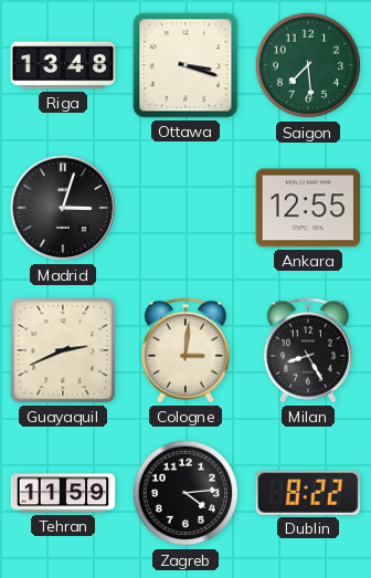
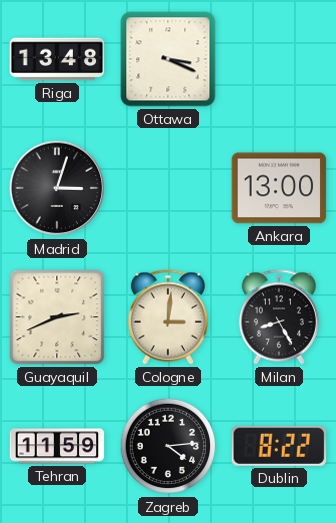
Ottawa: 3:18 -> 3:19
Saigon: 7:29 -> none
Ankara: 12:55 -> 13:00
